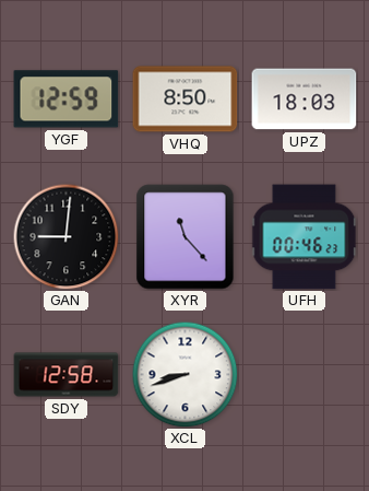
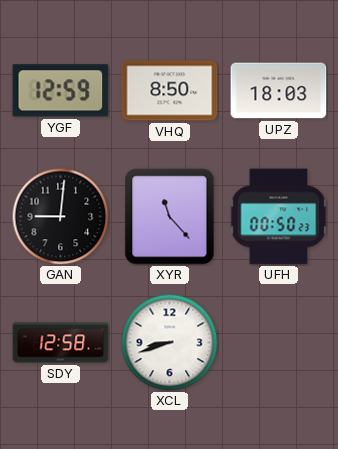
UFH: 00:46 -> 00:50
